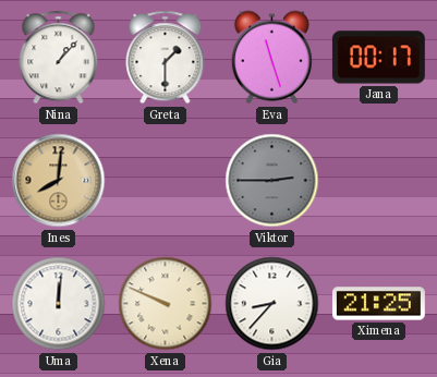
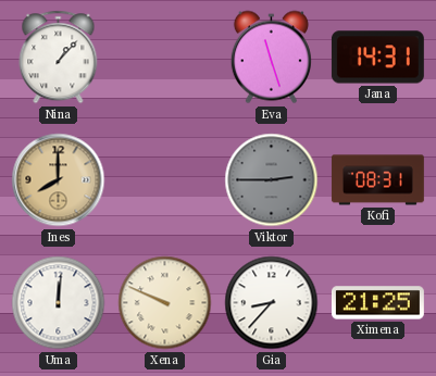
Greta: 1:30 -> none
Jana: 00:17 -> 14:31
Ines: 8:01 -> 8:00
Kofi: none -> 08:31
